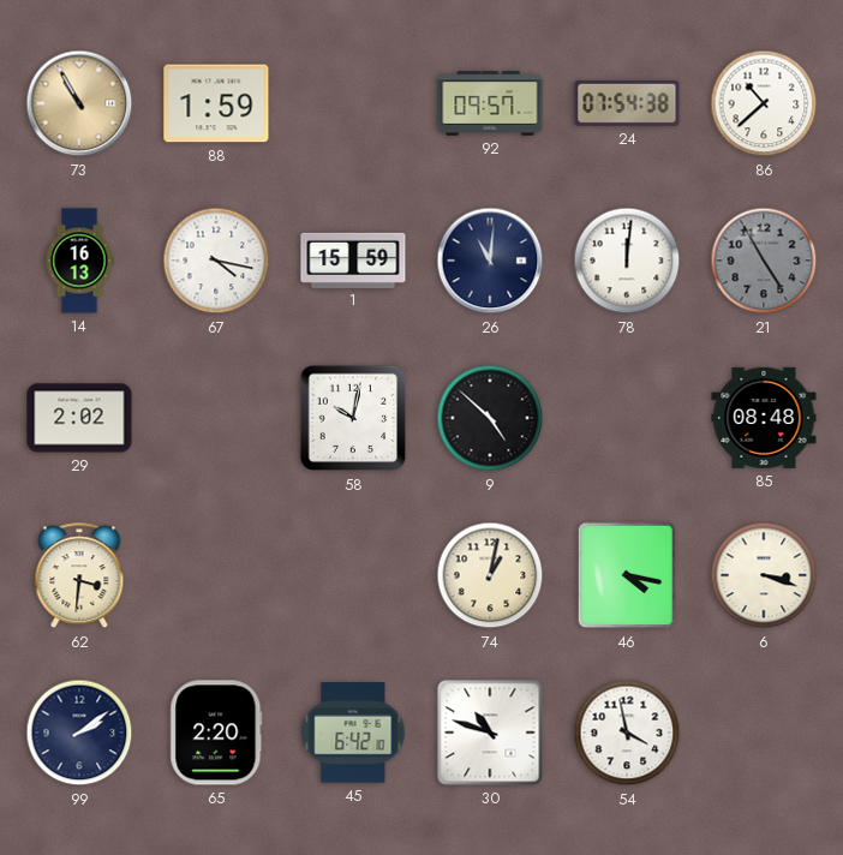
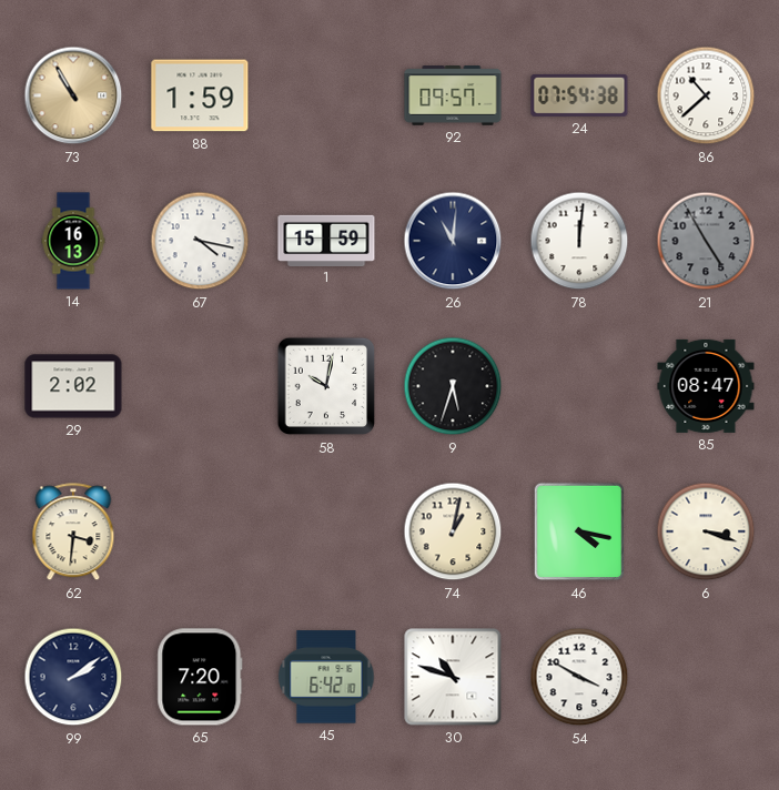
9: 4:52 -> 5:33
85: 08:48 -> 08:47
65: 2:20 -> 7:20
54: 3:58 -> 3:50
